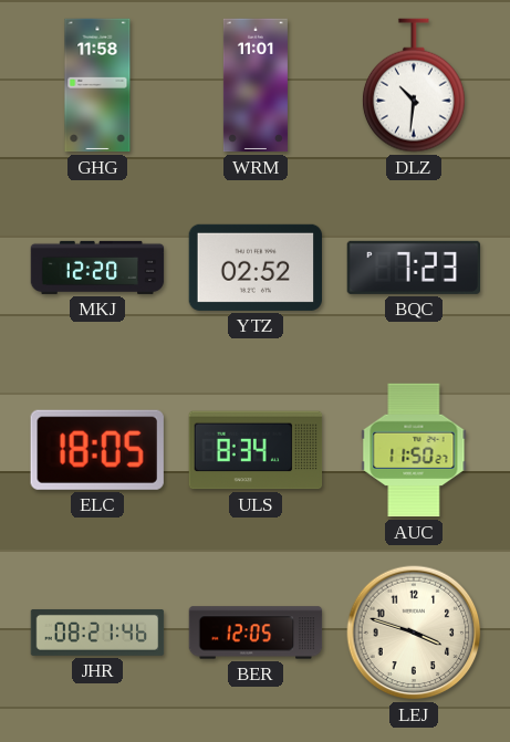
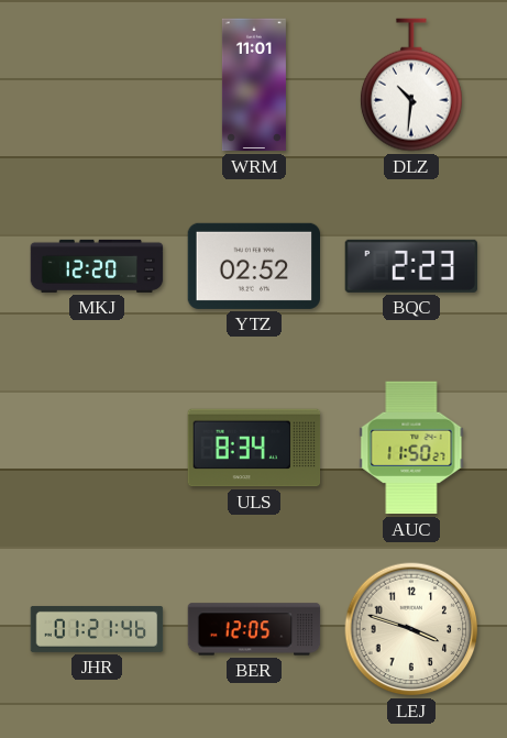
GHG: 11:58 -> none
BQC: 7:23 -> 2:23
ELC: 18:05 -> none
JHR: 08:21 -> 01:21
